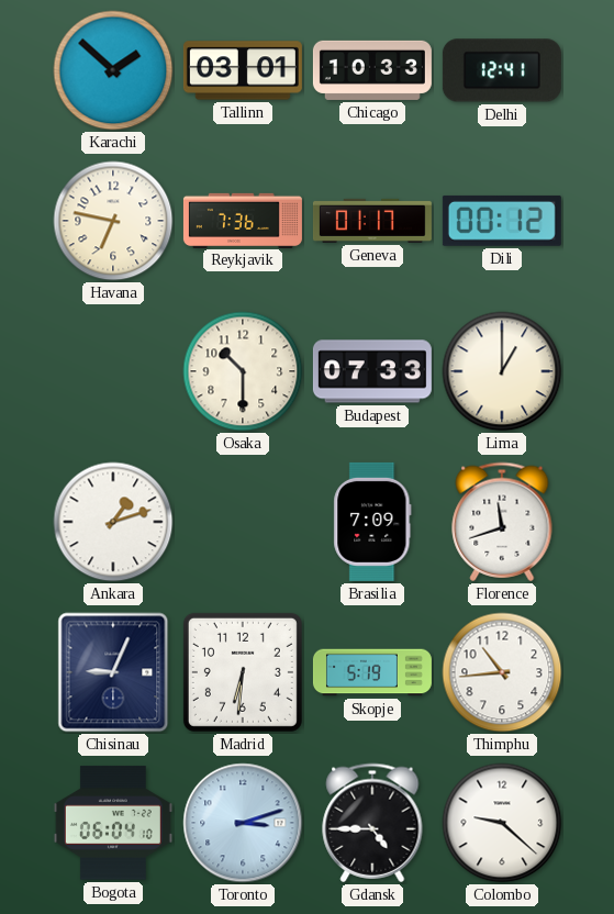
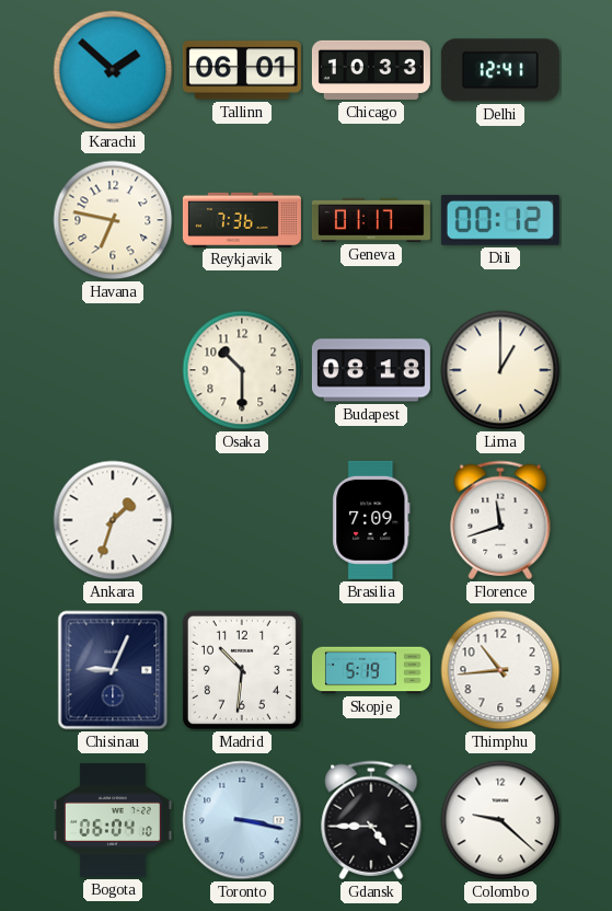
Tallinn: 03:01 -> 06:01
Budapest: 07:33 -> 08:18
Ankara: 1:12 -> 1:33
Madrid: 6:31 -> 10:31
Toronto: 3:12 -> 3:17
